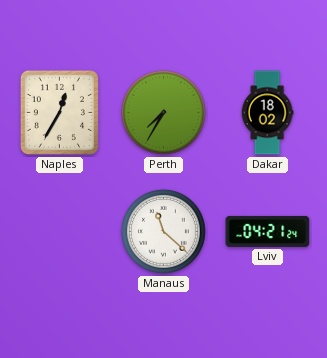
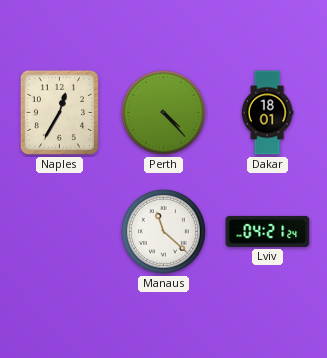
Perth: 7:35 -> 4:23
Dakar: 18:02 -> 18:01
